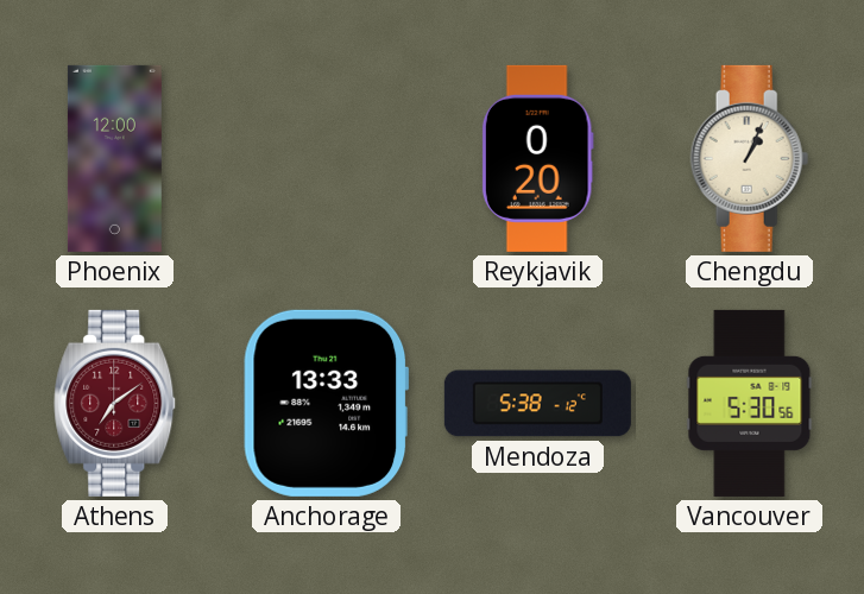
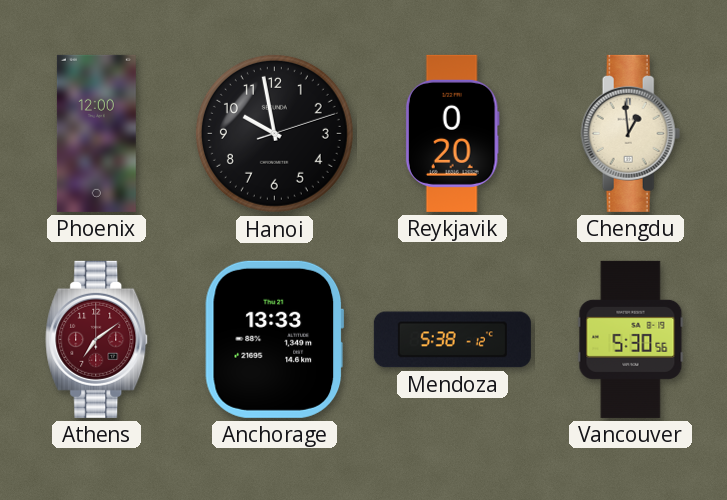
Hanoi: none -> 9:58
Chengdu: 1:04 -> 12:59
